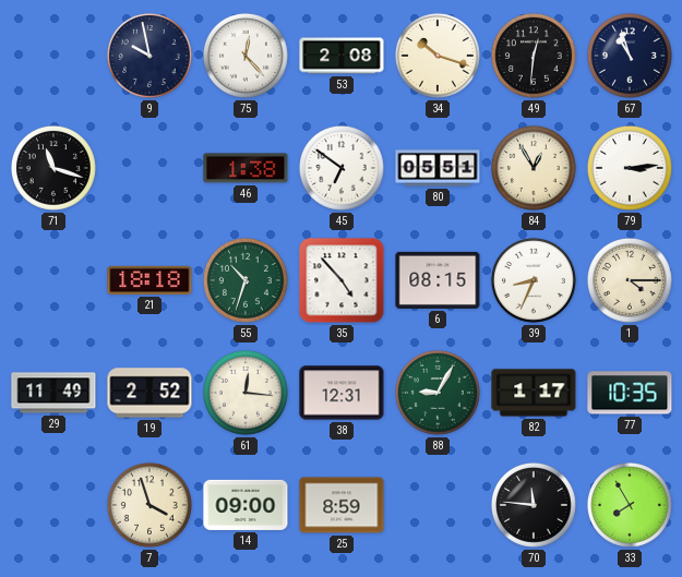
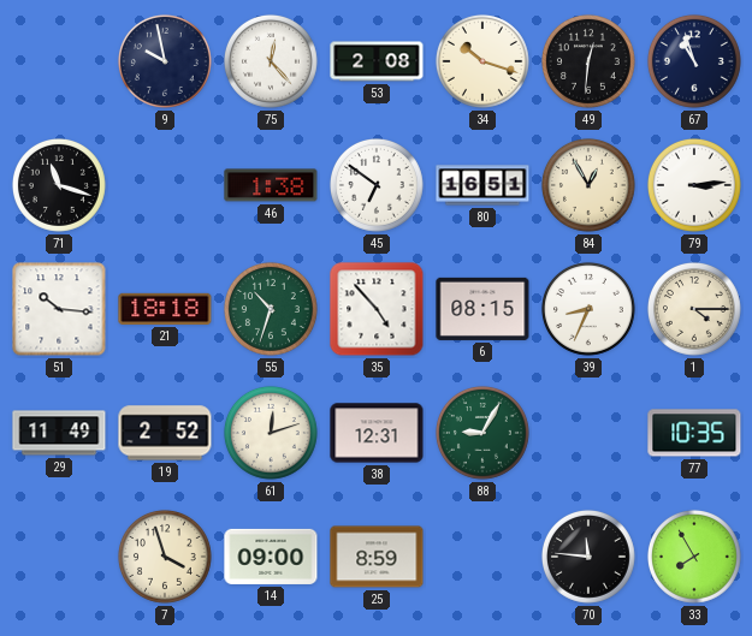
80: 05:51 -> 16:51
51: none -> 10:16
61: 12:16 -> 12:12
82: 1:17 -> none
